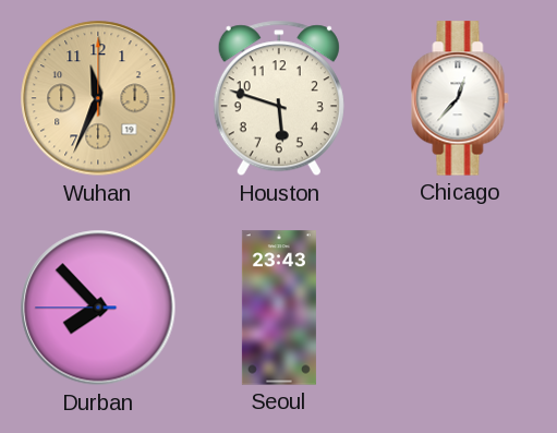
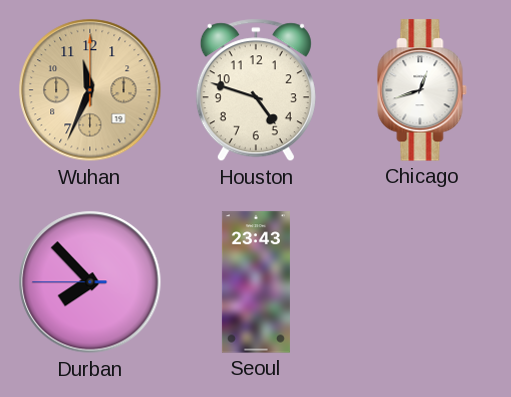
Houston: 5:48 -> 4:48
Chicago: 12:37 -> 12:42
